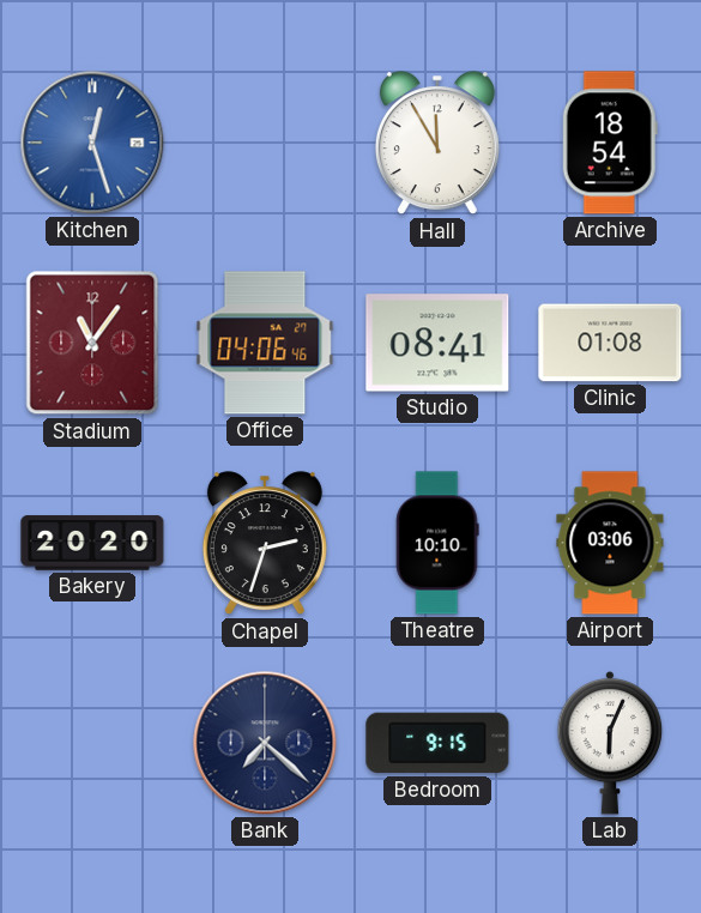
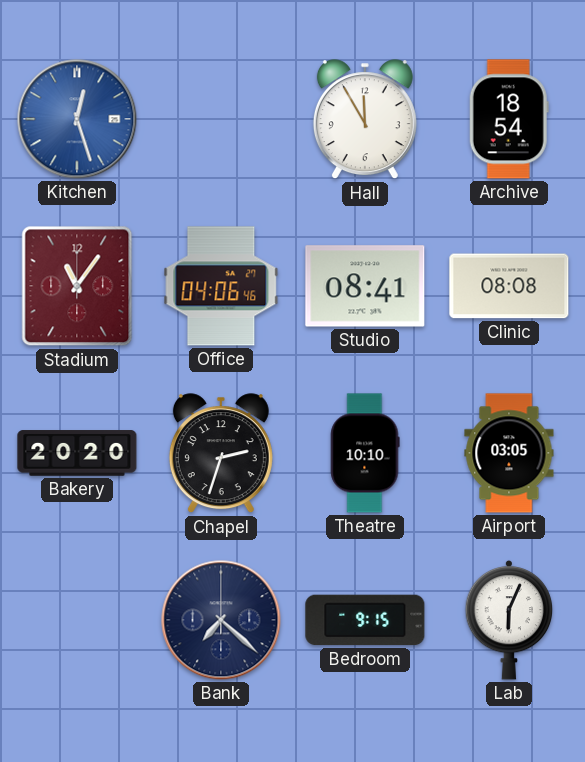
Clinic: 01:08 -> 08:08
Airport: 03:06 -> 03:05
